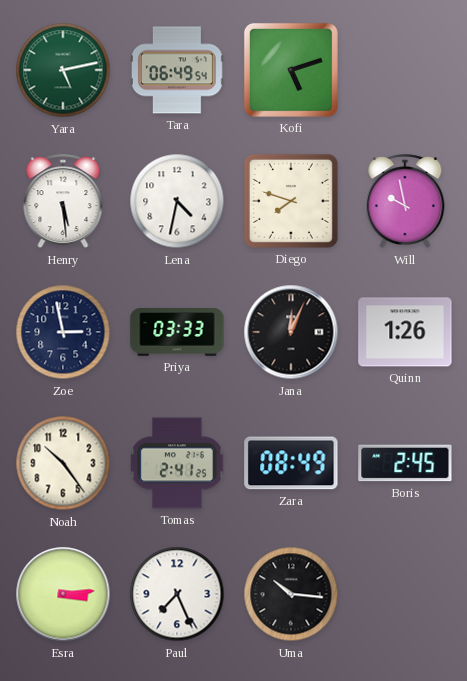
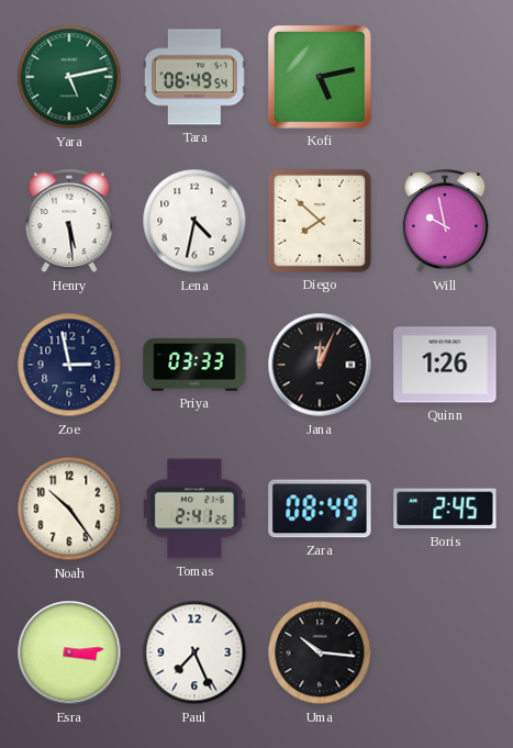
Kofi: 5:12 -> 5:13
Diego: 7:48 -> 7:52
